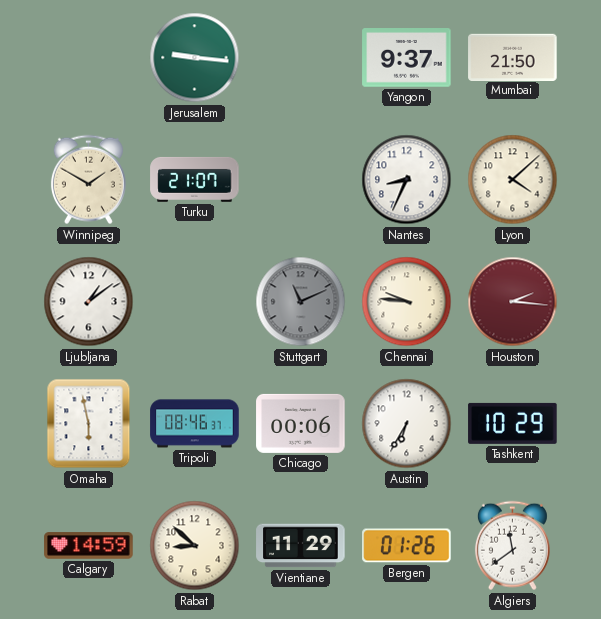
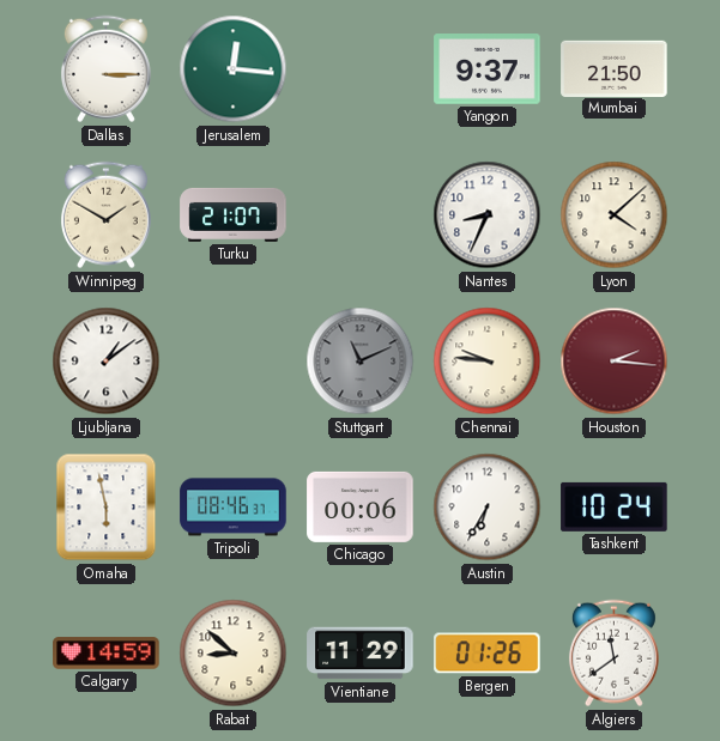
Dallas: none -> 3:15
Jerusalem: 9:16 -> 12:16
Tashkent: 10:29 -> 10:24
